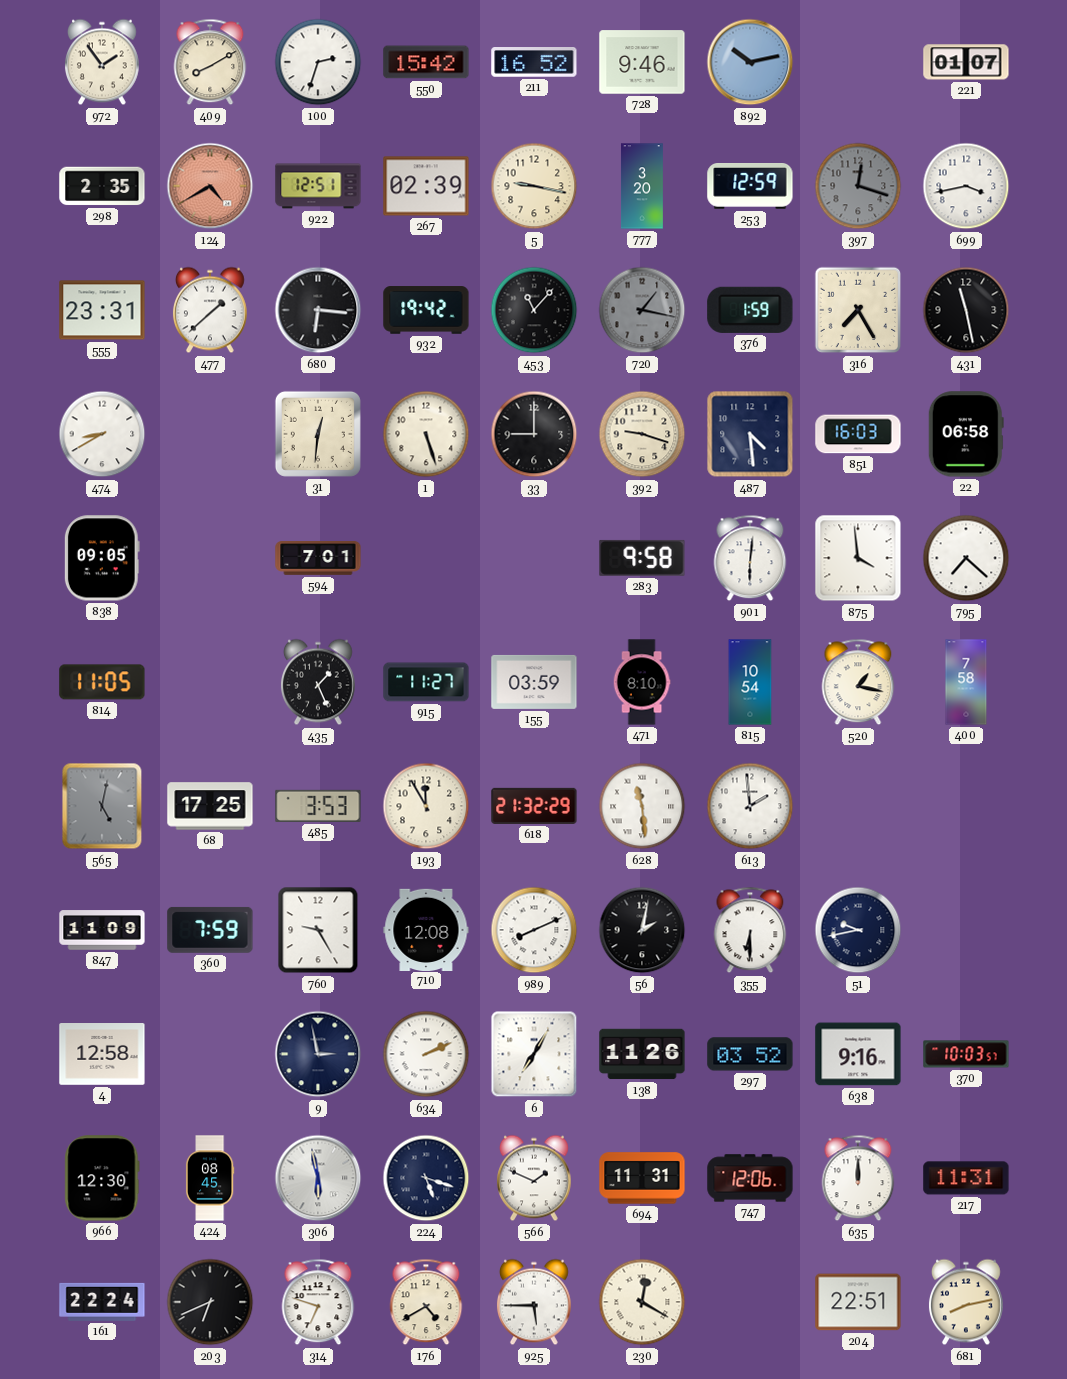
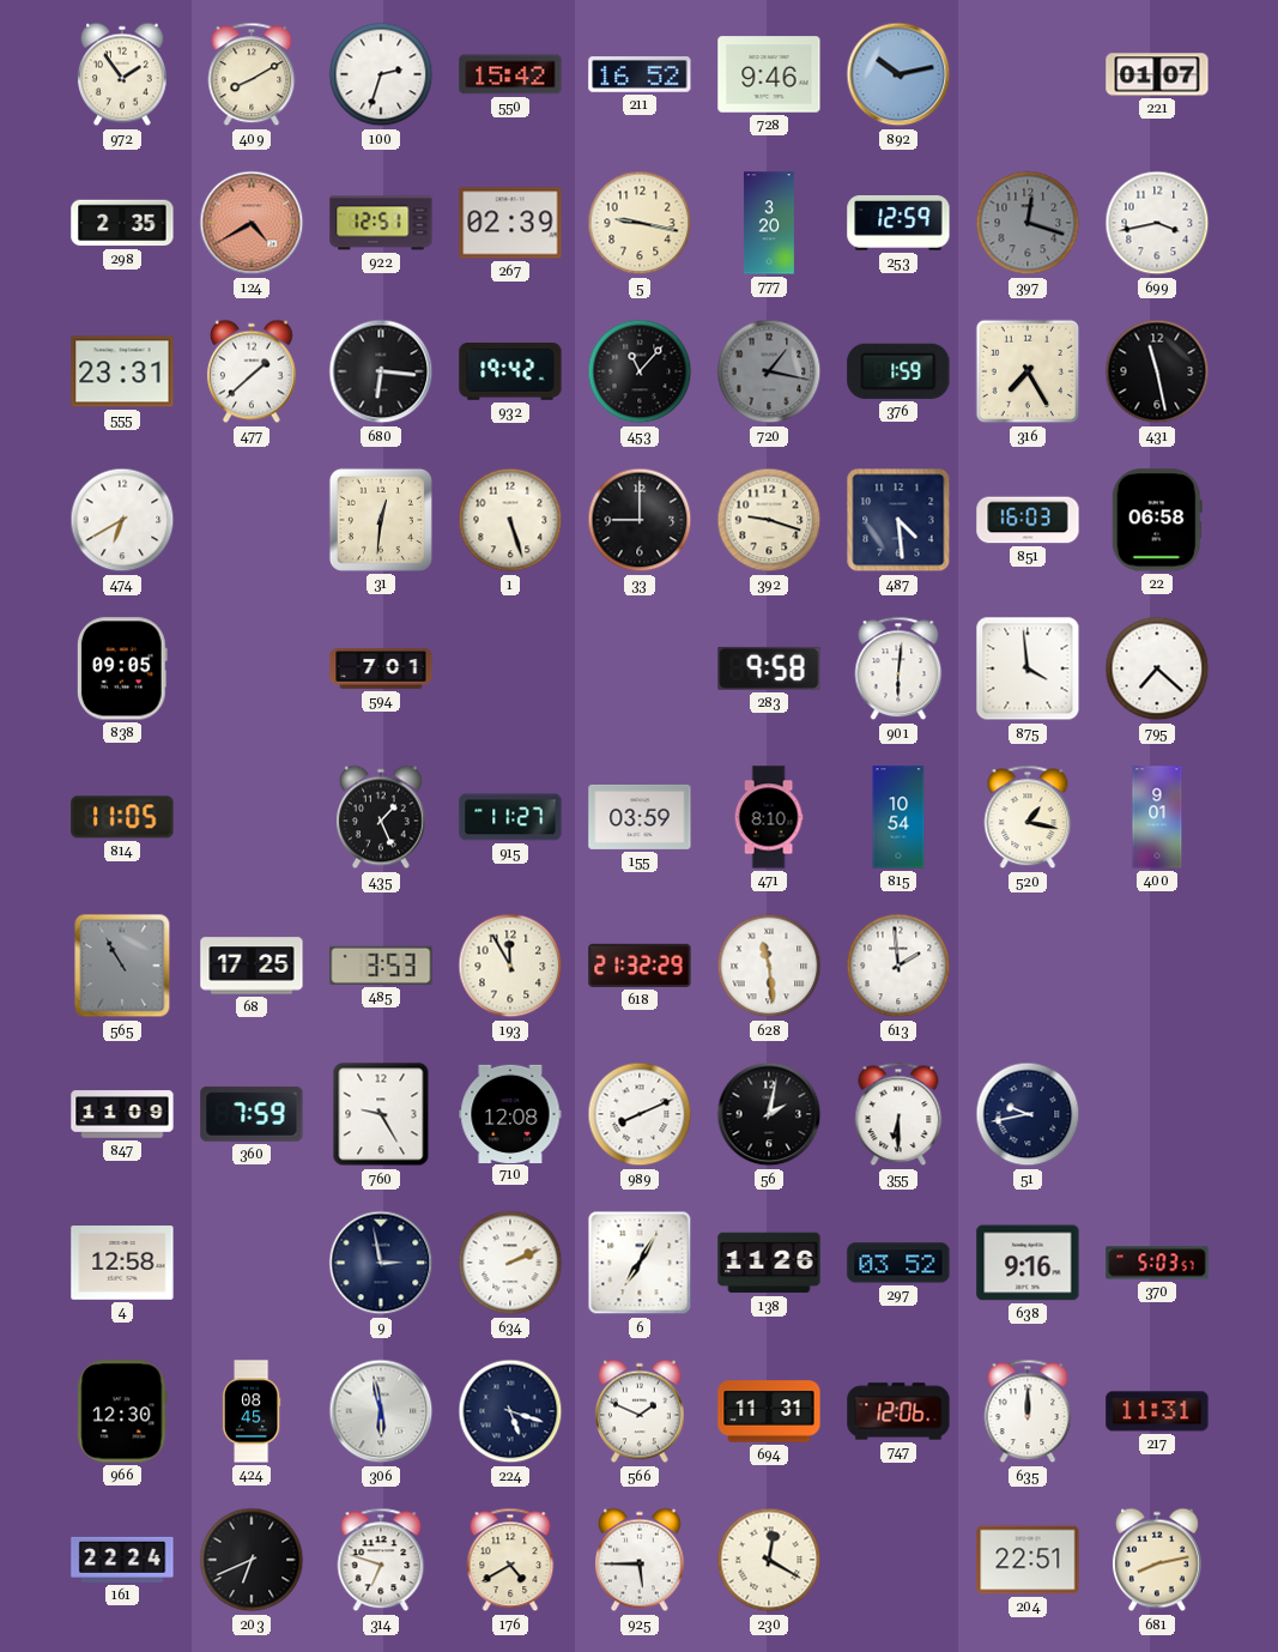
474: 8:40 -> 6:40
400: 7:58 -> 9:01
565: 5:02 -> 10:55
370: 10:03 -> 5:03
